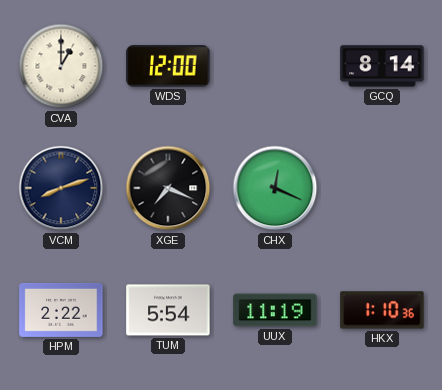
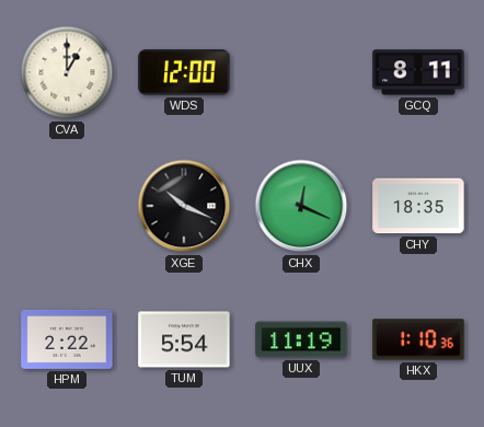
GCQ: 8:14 -> 8:11
VCM: 8:12 -> none
XGE: 7:19 -> 10:19
CHY: none -> 18:35
